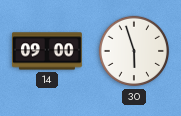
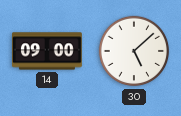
30: 5:57 -> 5:08
